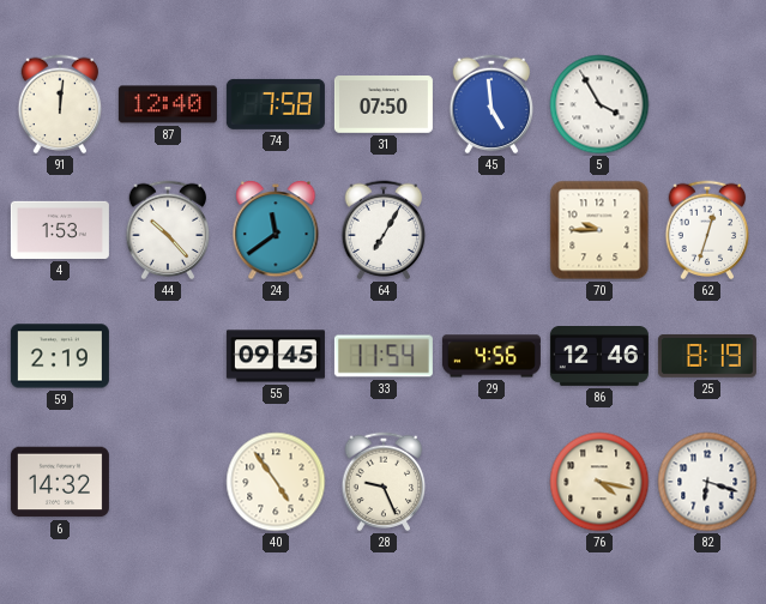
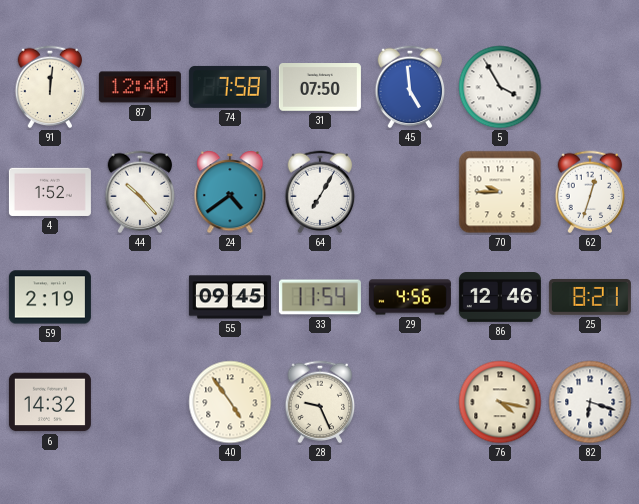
4: 1:53 -> 1:52
24: 11:39 -> 4:39
25: 8:19 -> 8:21
